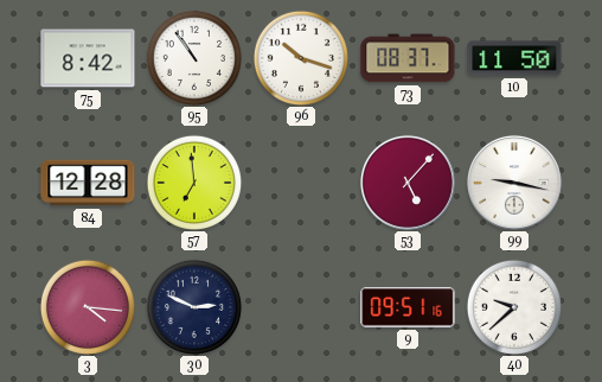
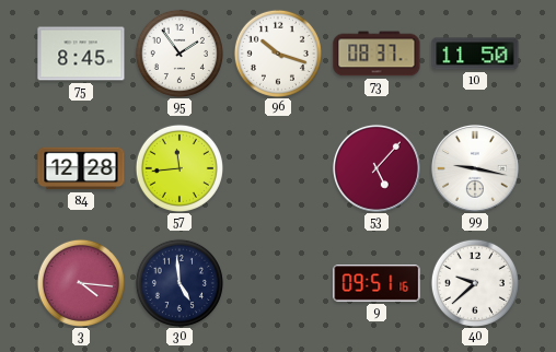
75: 8:42 -> 8:45
95: 10:54 -> 1:54
57: 6:59 -> 11:44
30: 2:49 -> 4:59
